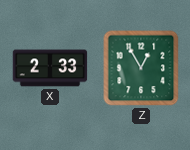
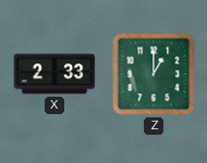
Z: 12:55 -> 1:00
